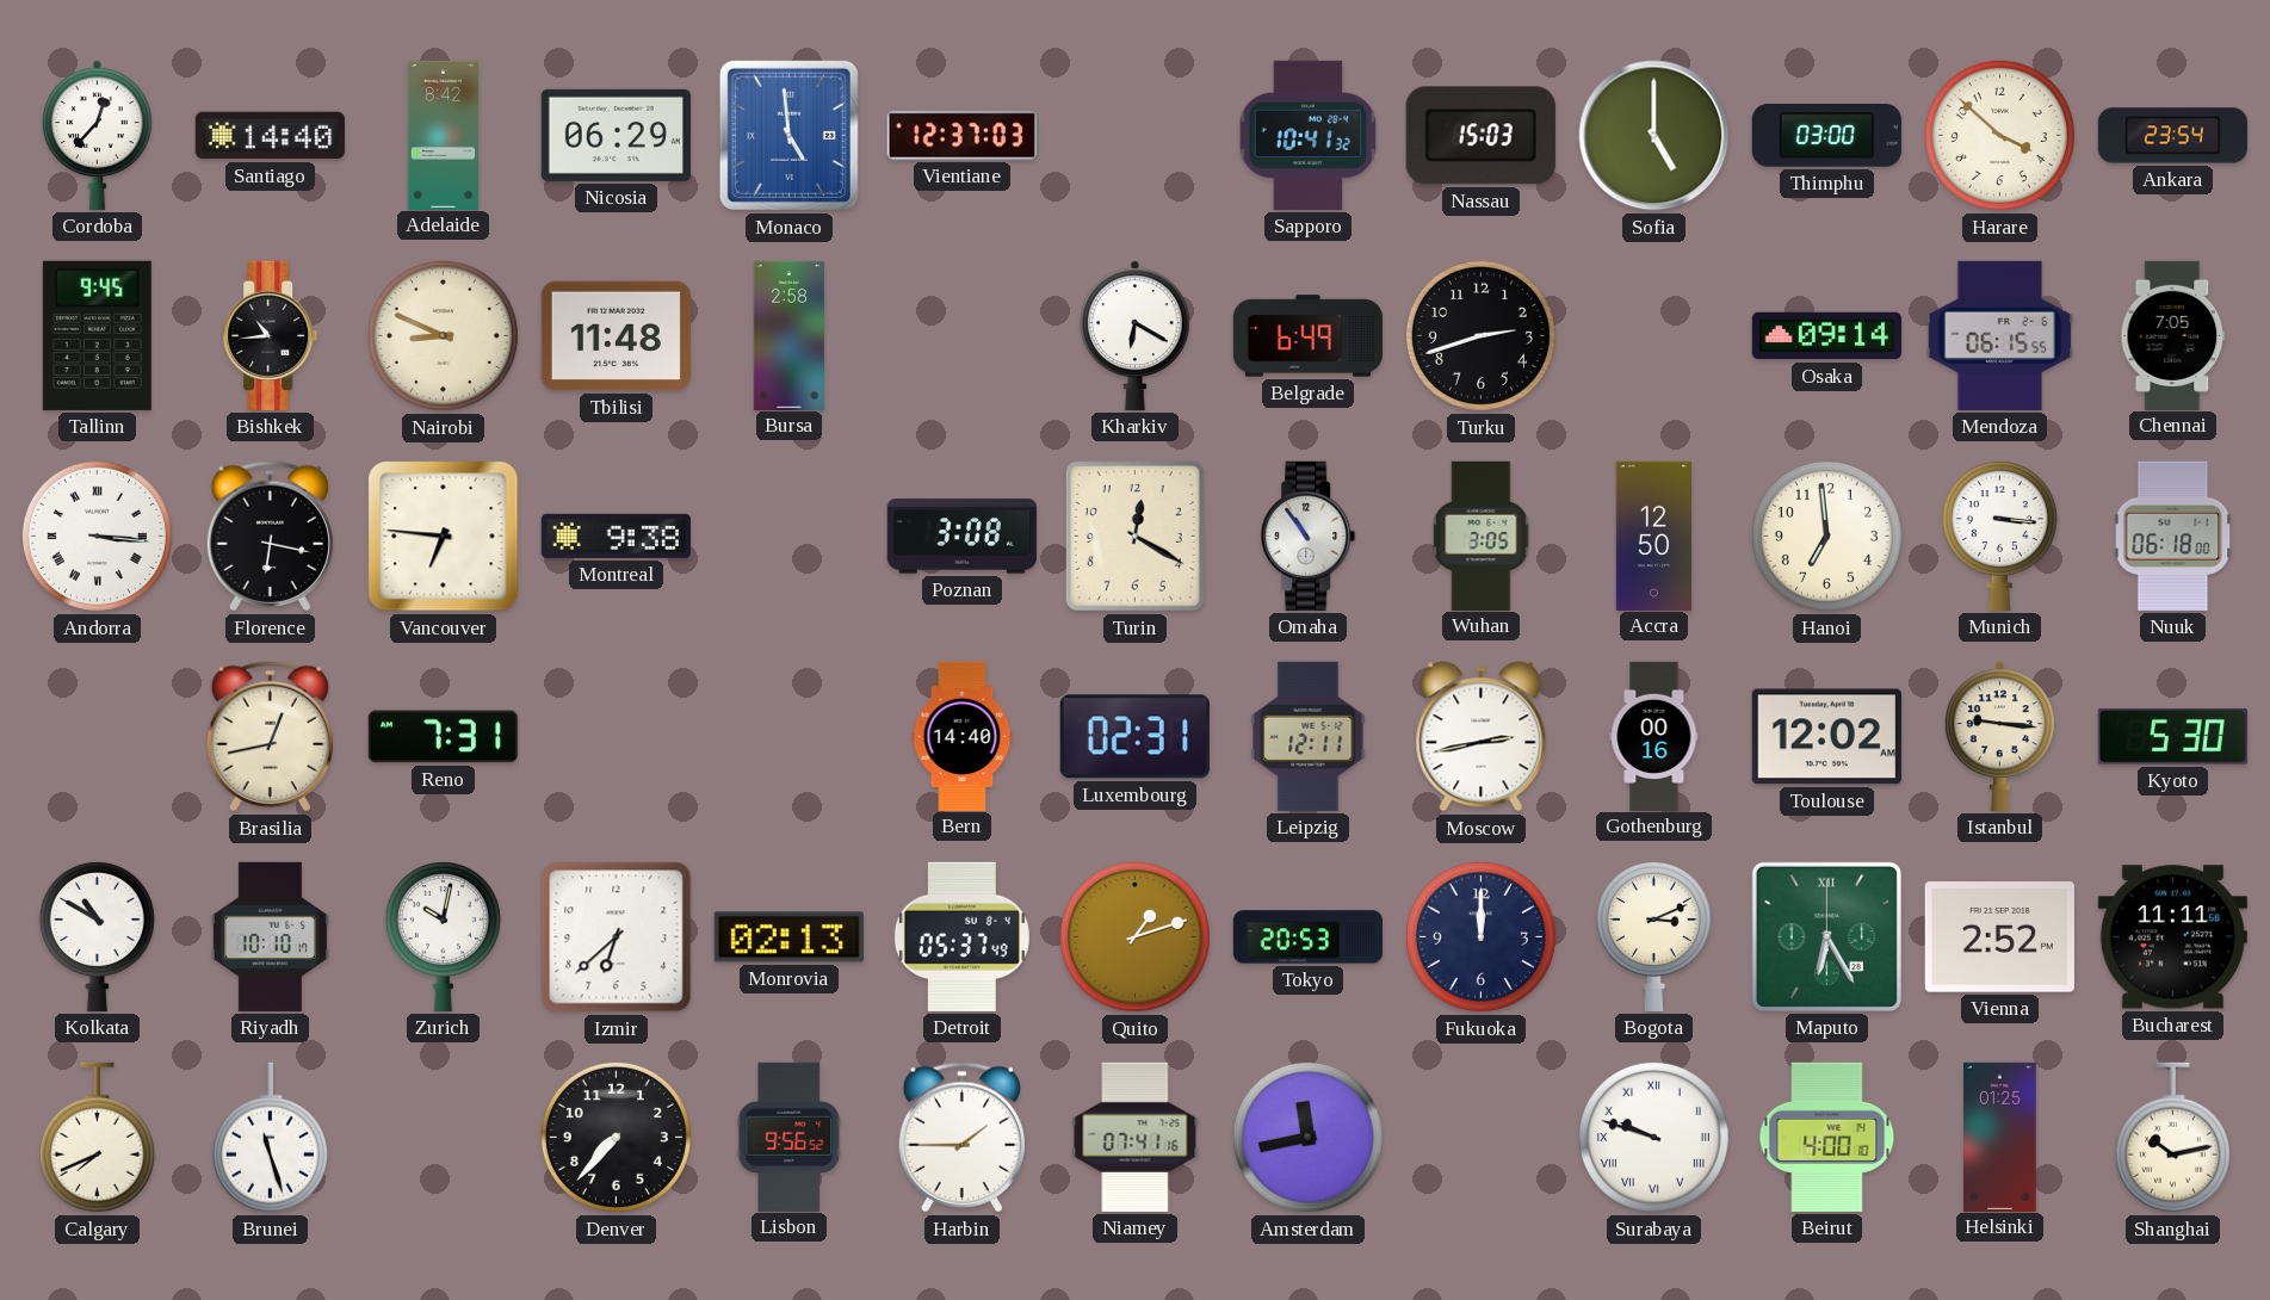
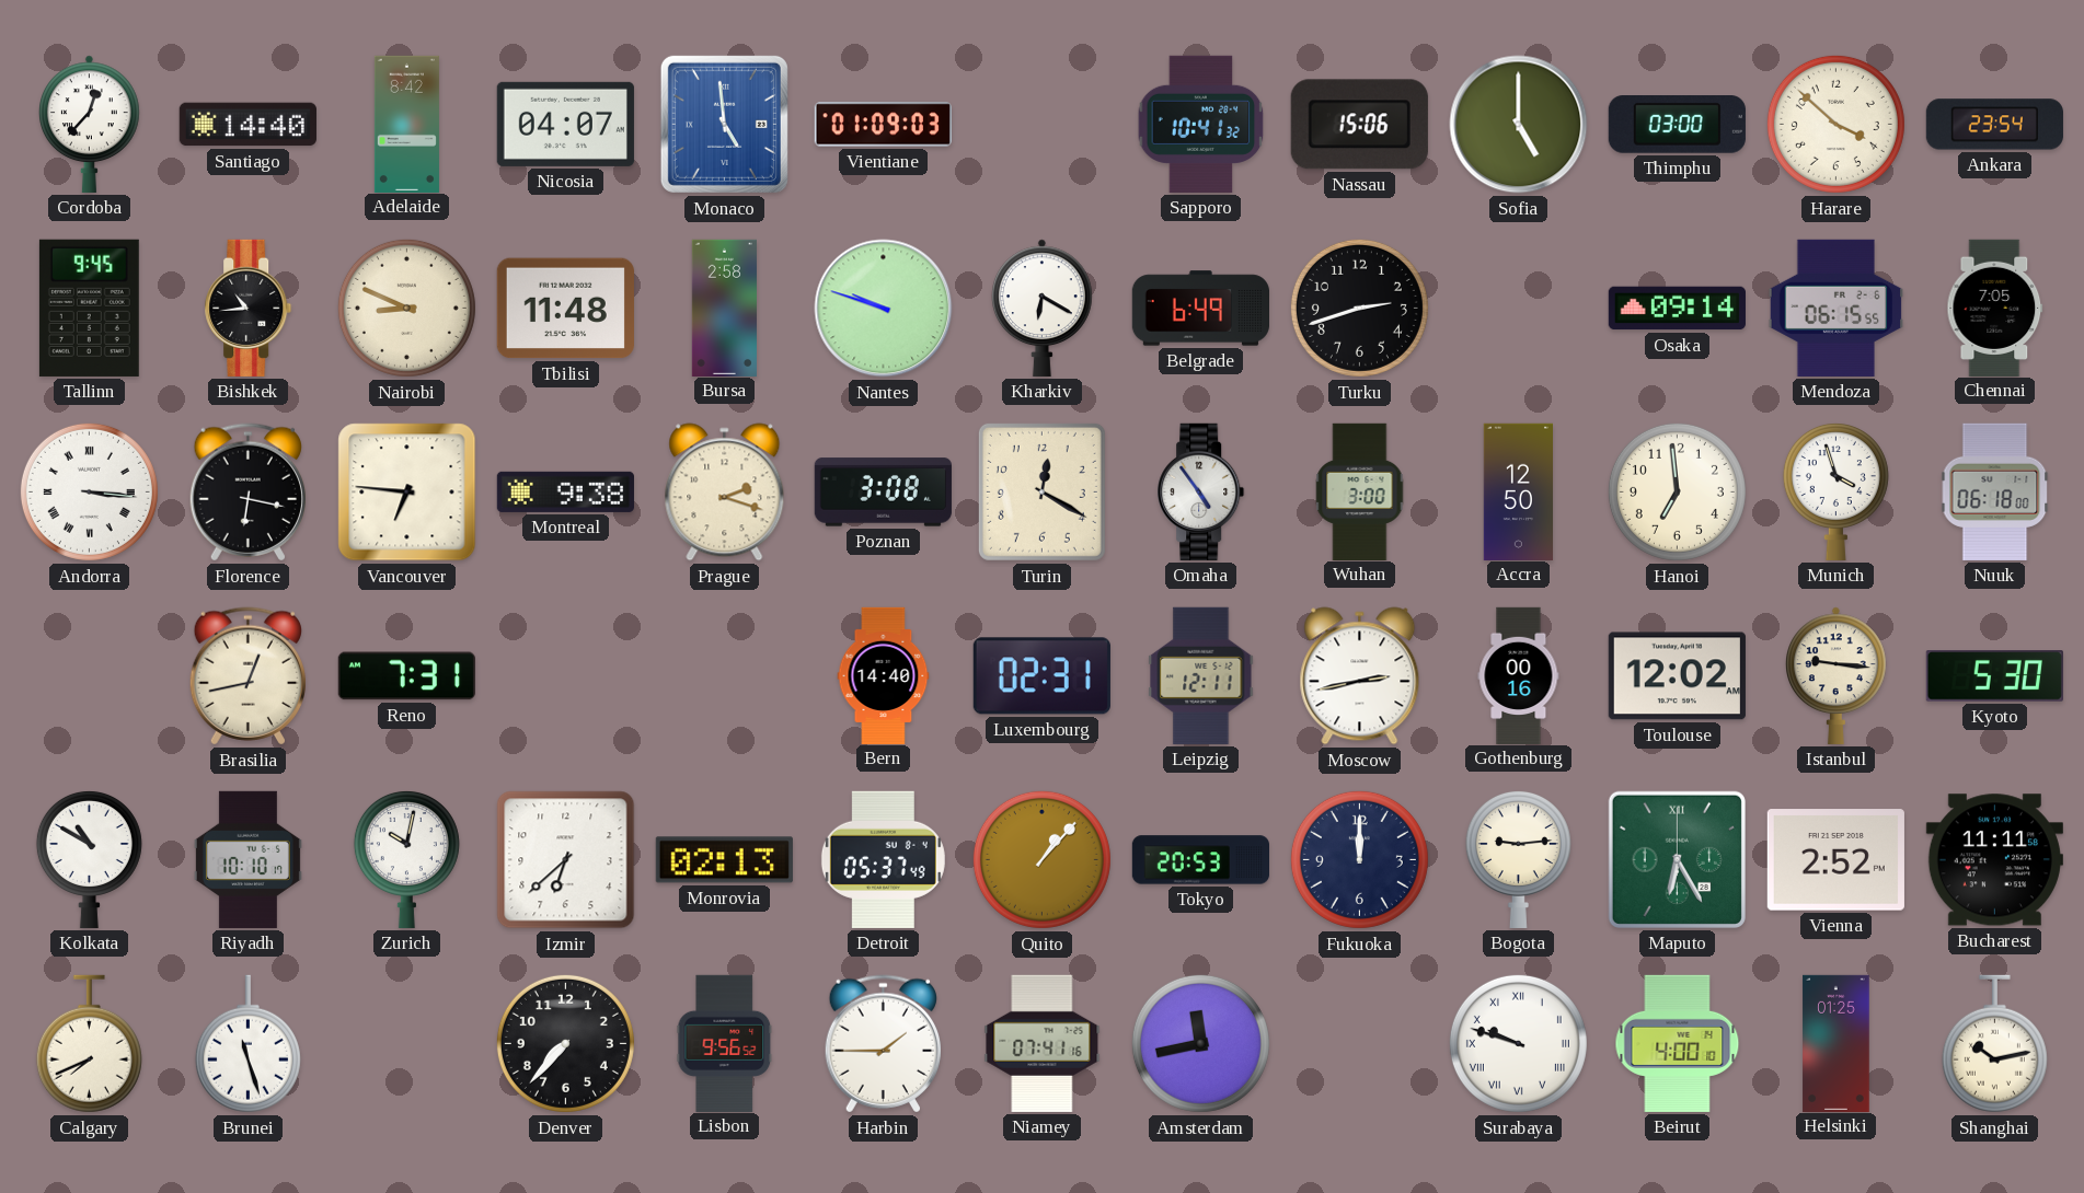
Nicosia: 06:29 -> 04:07
Vientiane: 12:37 -> 01:09
Nassau: 15:03 -> 15:06
Nantes: none -> 9:48
Prague: none -> 2:18
Omaha: 10:54 -> 4:54
Wuhan: 3:05 -> 3:00
Munich: 3:16 -> 3:57
Quito: 1:12 -> 1:07
Bogota: 3:11 -> 9:14
